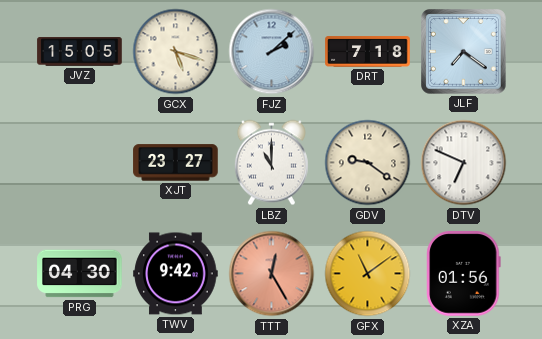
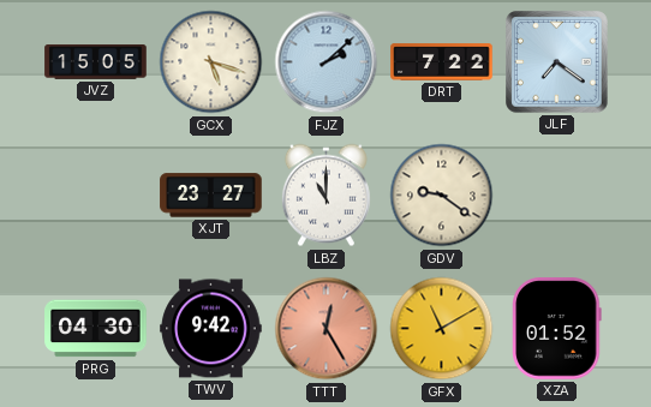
DRT: 7:18 -> 7:22
DTV: 6:49 -> none
GFX: 11:09 -> 11:10
XZA: 01:56 -> 01:52
